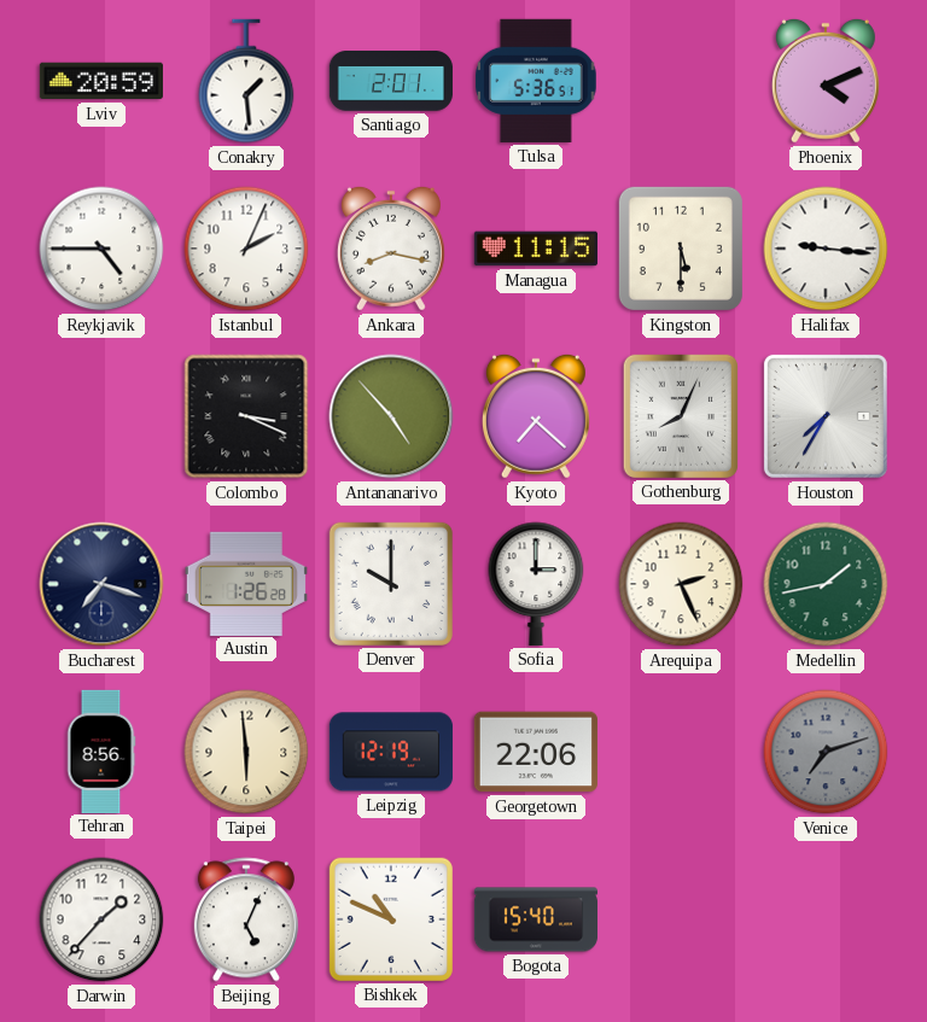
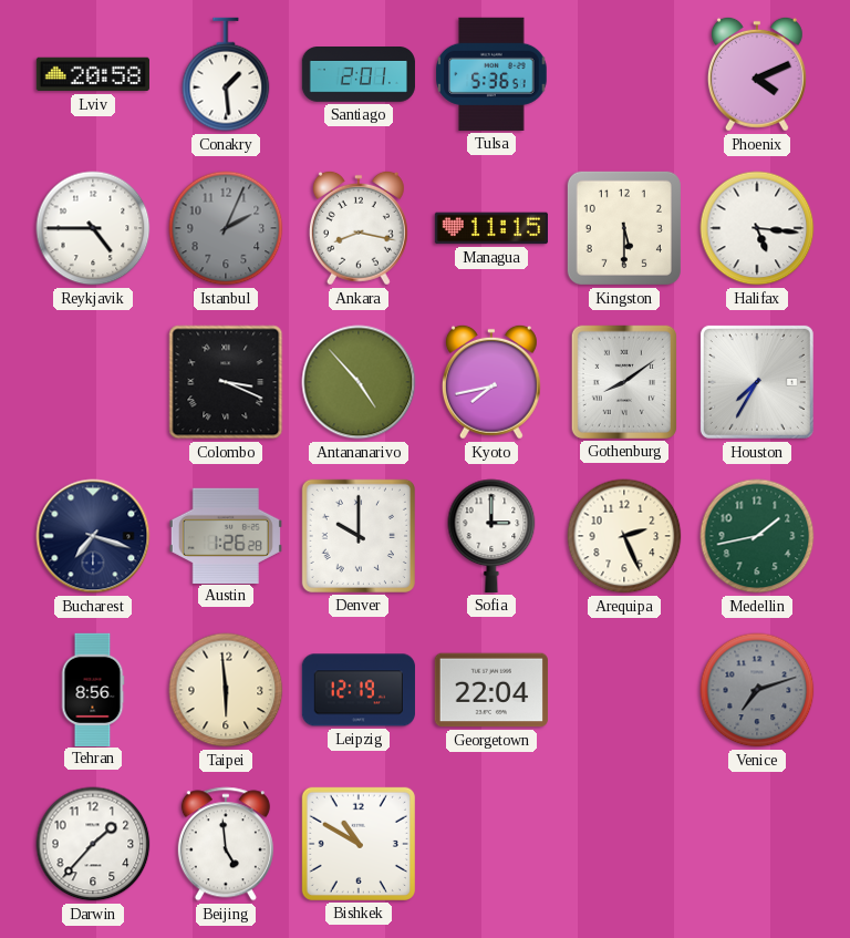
Lviv: 20:59 -> 20:58
Istanbul dial: white -> grey
Halifax: 9:16 -> 5:16
Kyoto: 7:22 -> 7:43
Gothenburg: 8:04 -> 8:09
Georgetown: 22:06 -> 22:04
Beijing: 5:04 -> 4:59
Bishkek: 10:49 -> 10:50
Bogota: 15:40 -> none
